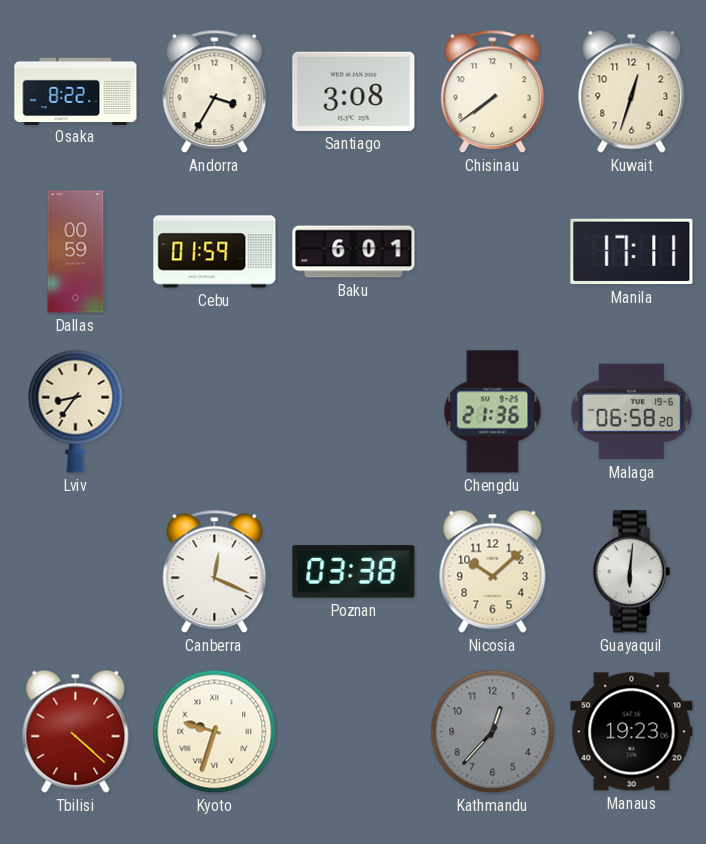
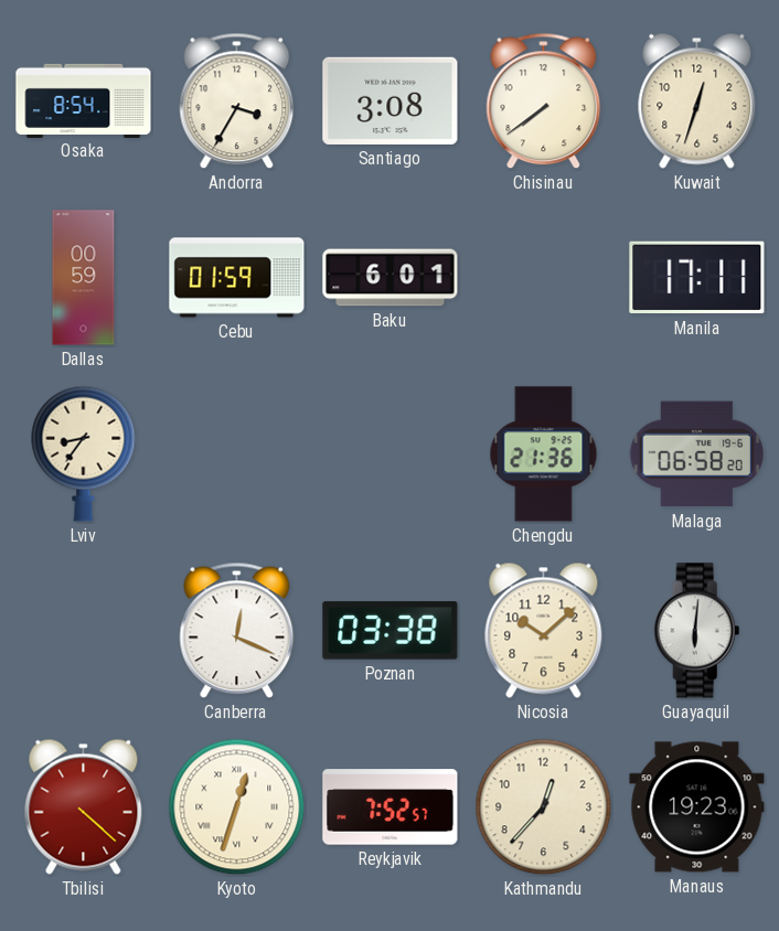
Osaka: 8:22 -> 8:54
Kyoto: 9:33 -> 12:33
Reykjavik: none -> 7:52
Kathmandu dial: grey -> cream
